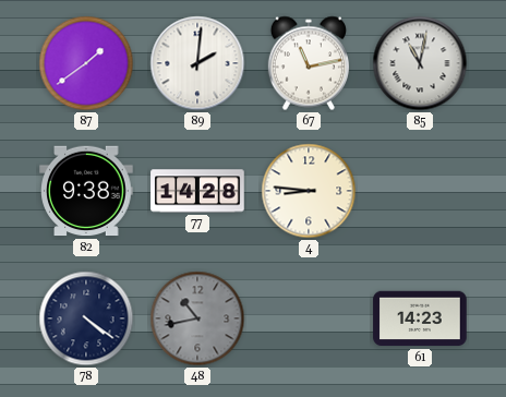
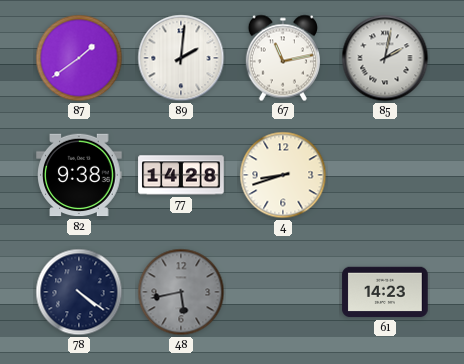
85: 11:02 -> 2:02
4: 8:46 -> 8:42
48: 10:43 -> 5:43
